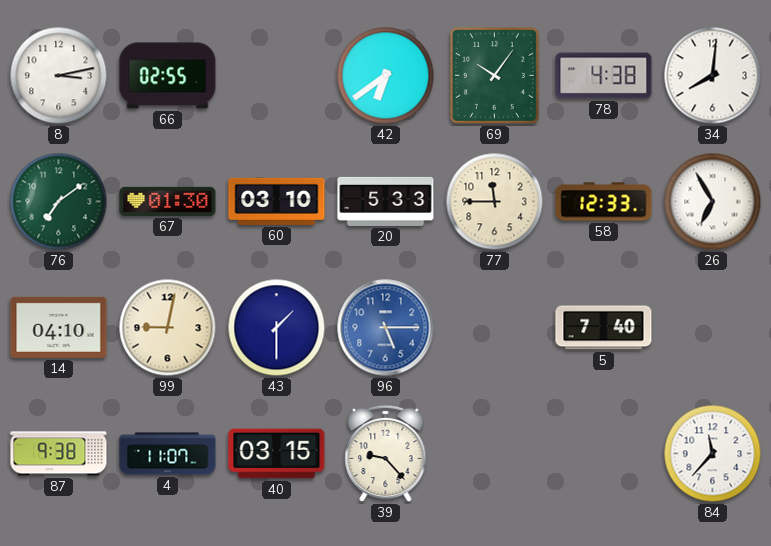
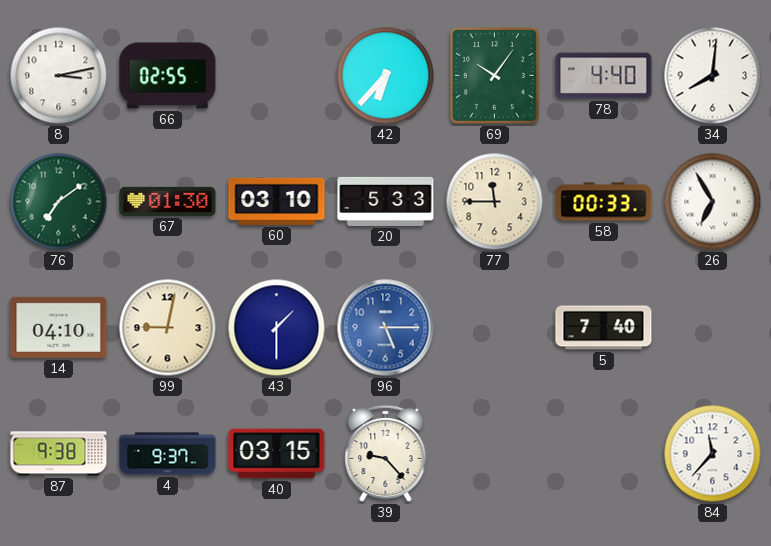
42: 6:39 -> 6:37
78: 4:38 -> 4:40
58: 12:33 -> 00:33
4: 11:07 -> 9:37
